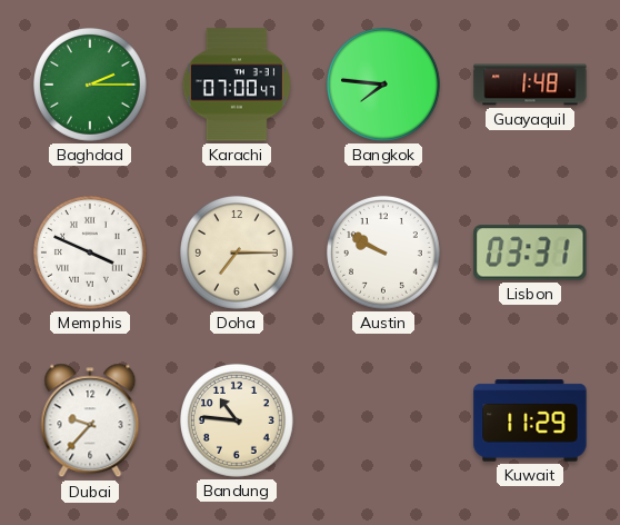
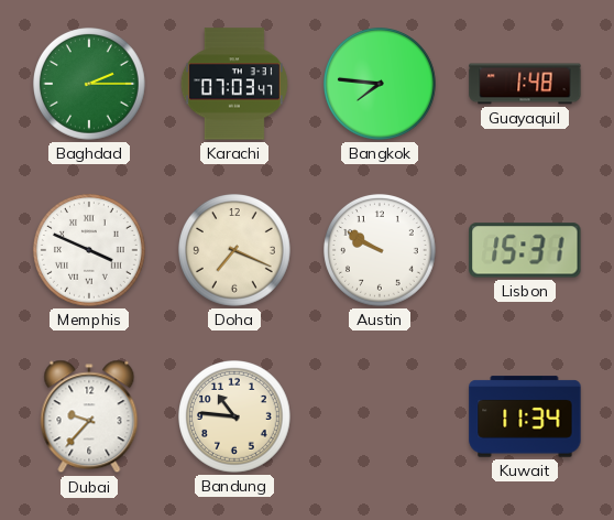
Karachi: 07:00 -> 07:03
Doha: 7:15 -> 7:19
Lisbon: 03:31 -> 15:31
Kuwait: 11:29 -> 11:34
